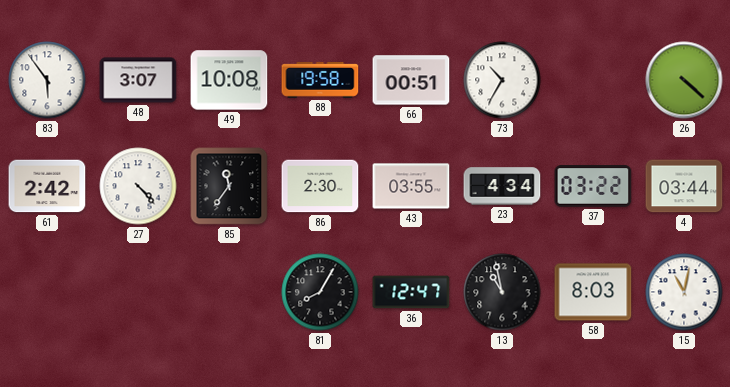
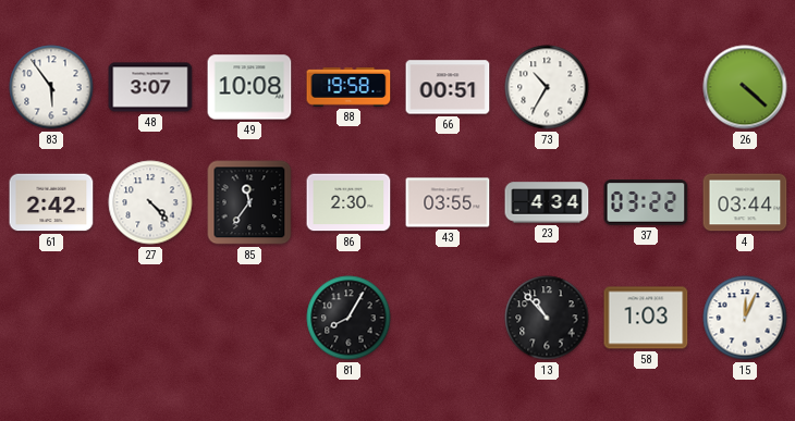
36: 12:47 -> none
13: 10:58 -> 10:53
58: 8:03 -> 1:03
15: 11:02 -> 12:04
